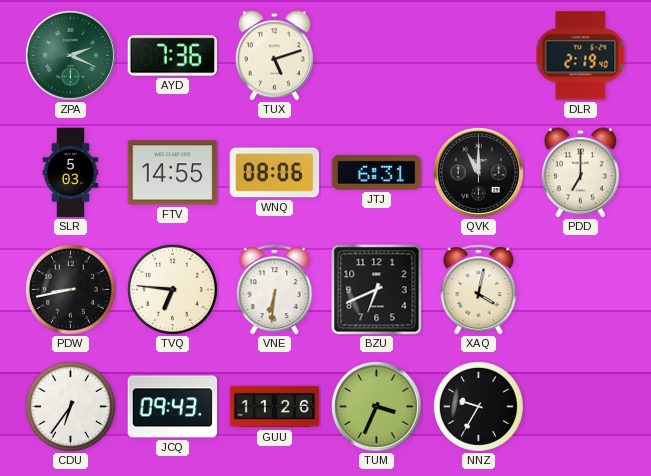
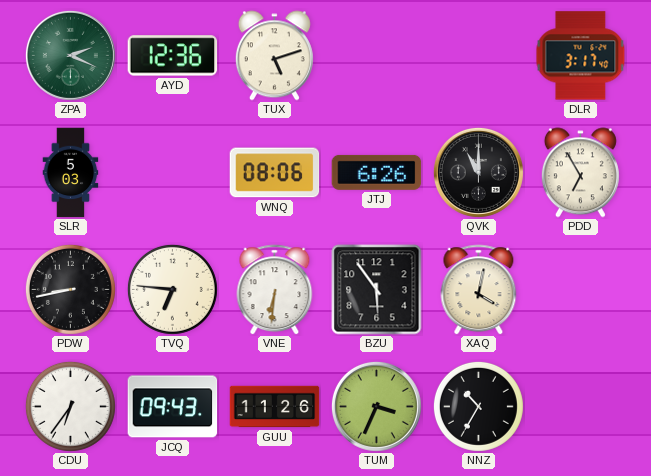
AYD: 7:36 -> 12:36
DLR: 2:19 -> 3:17
FTV: 14:55 -> none
JTJ: 6:31 -> 6:26
PDD: 7:00 -> 6:55
BZU: 6:41 -> 5:54
NNZ: 9:35 -> 10:35
